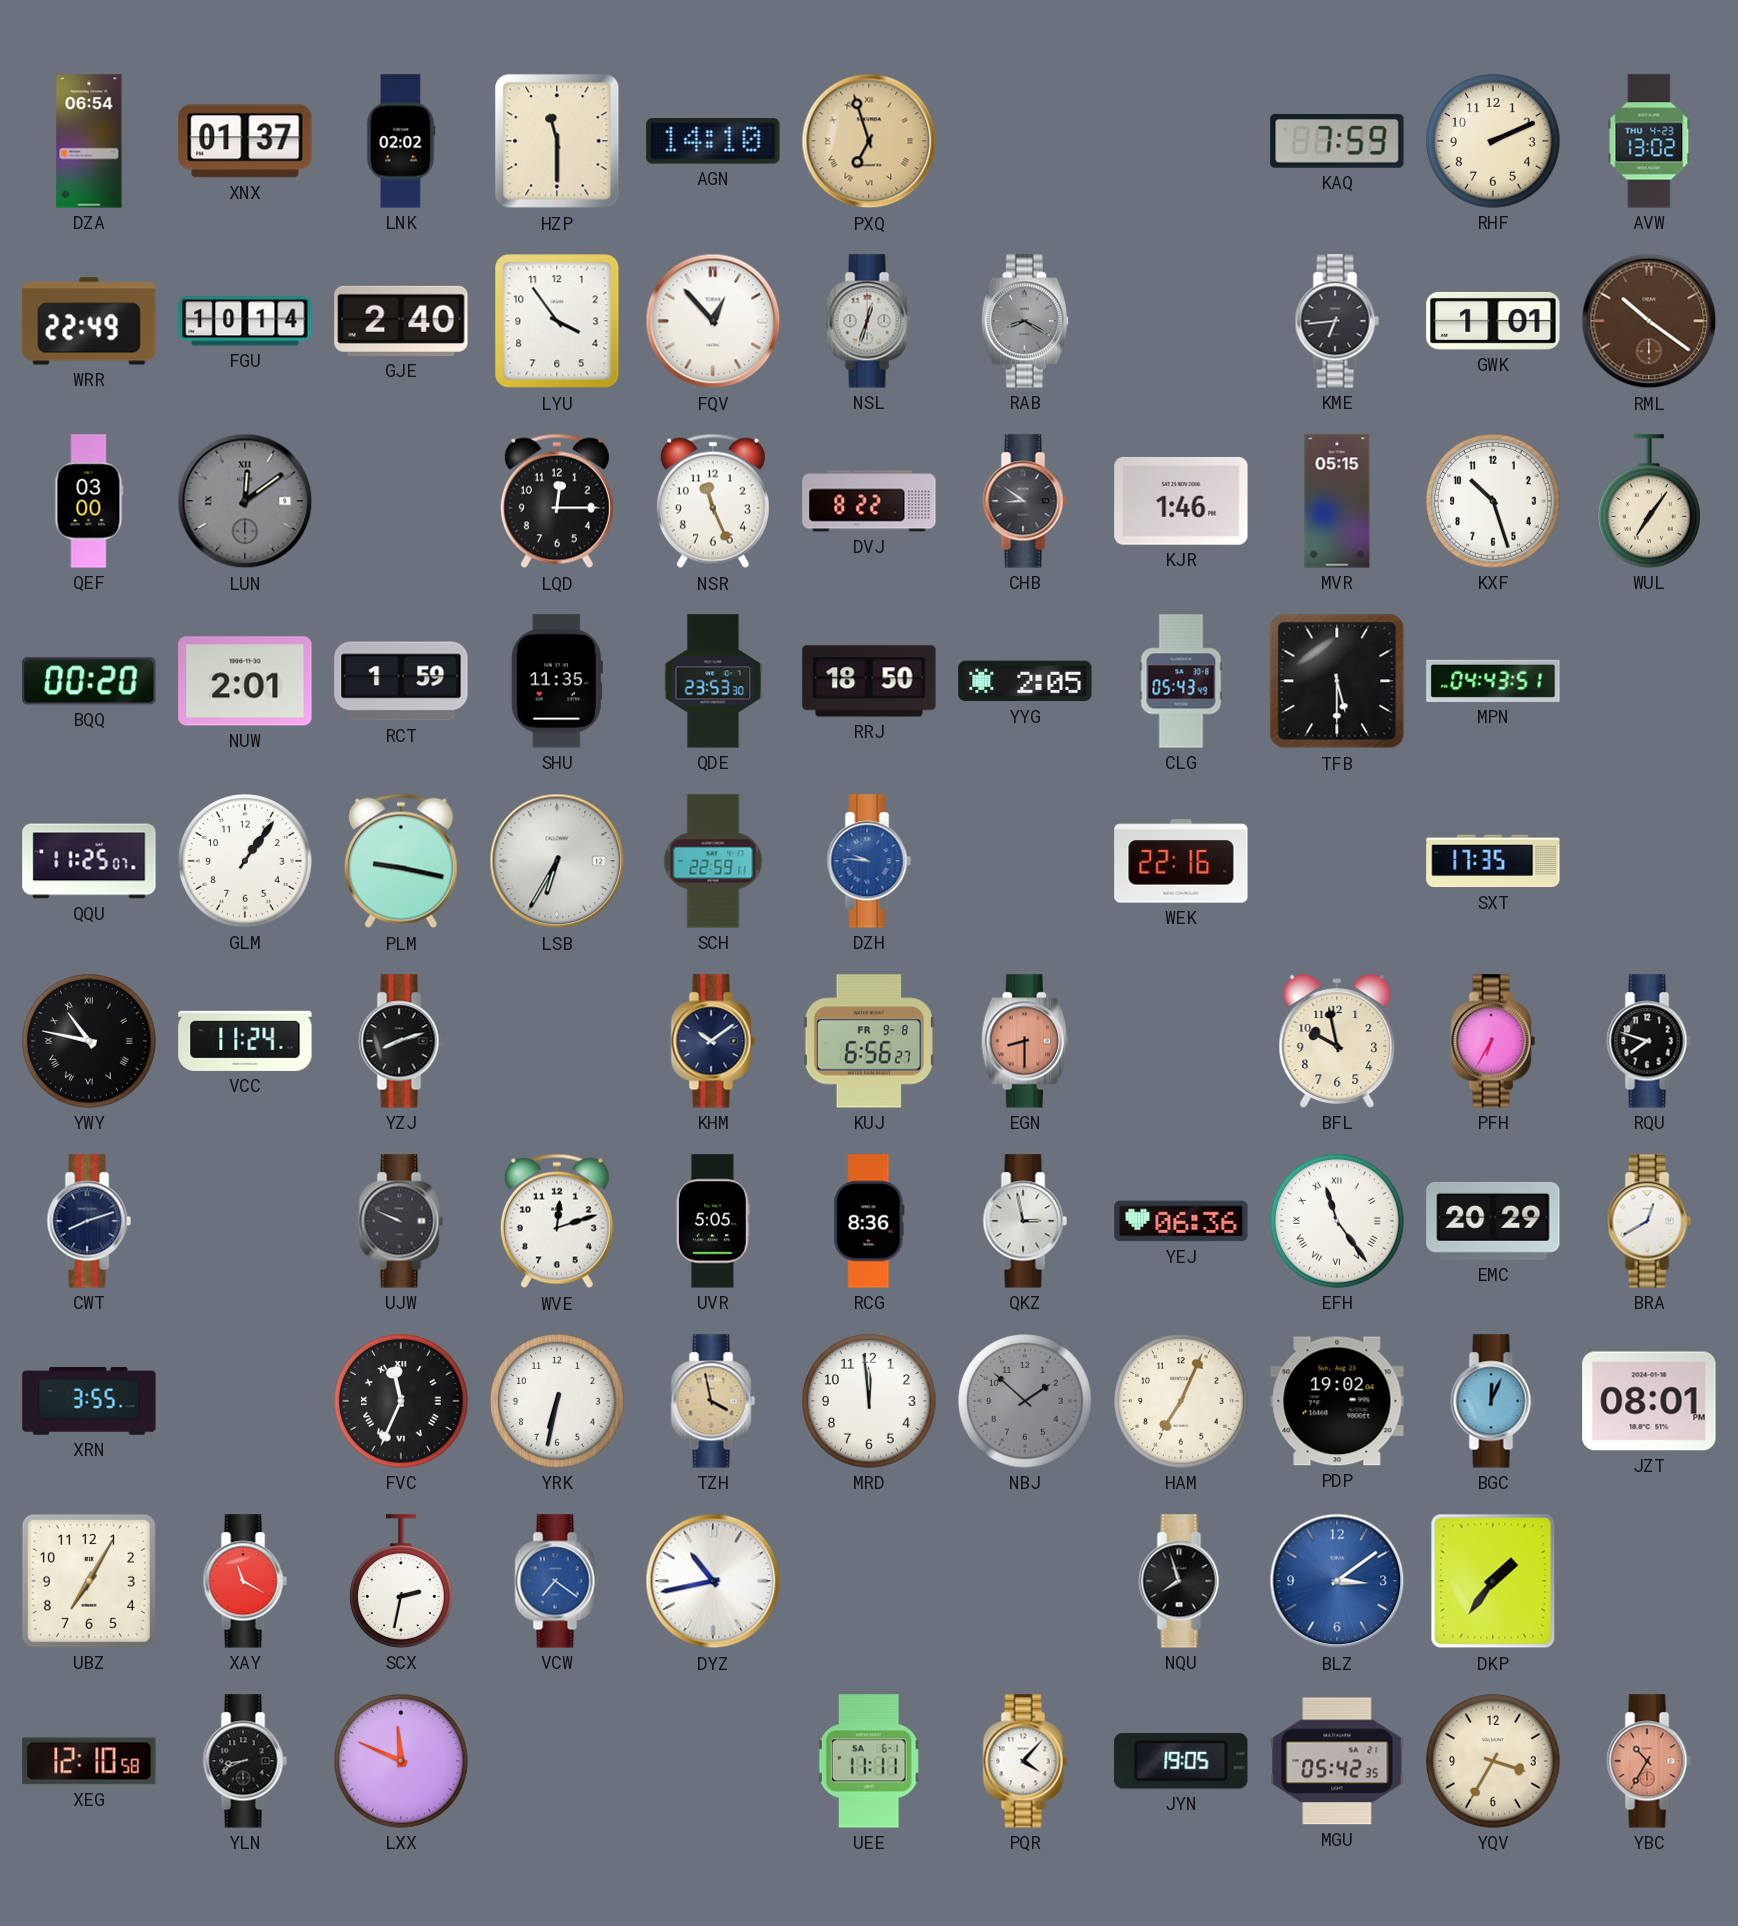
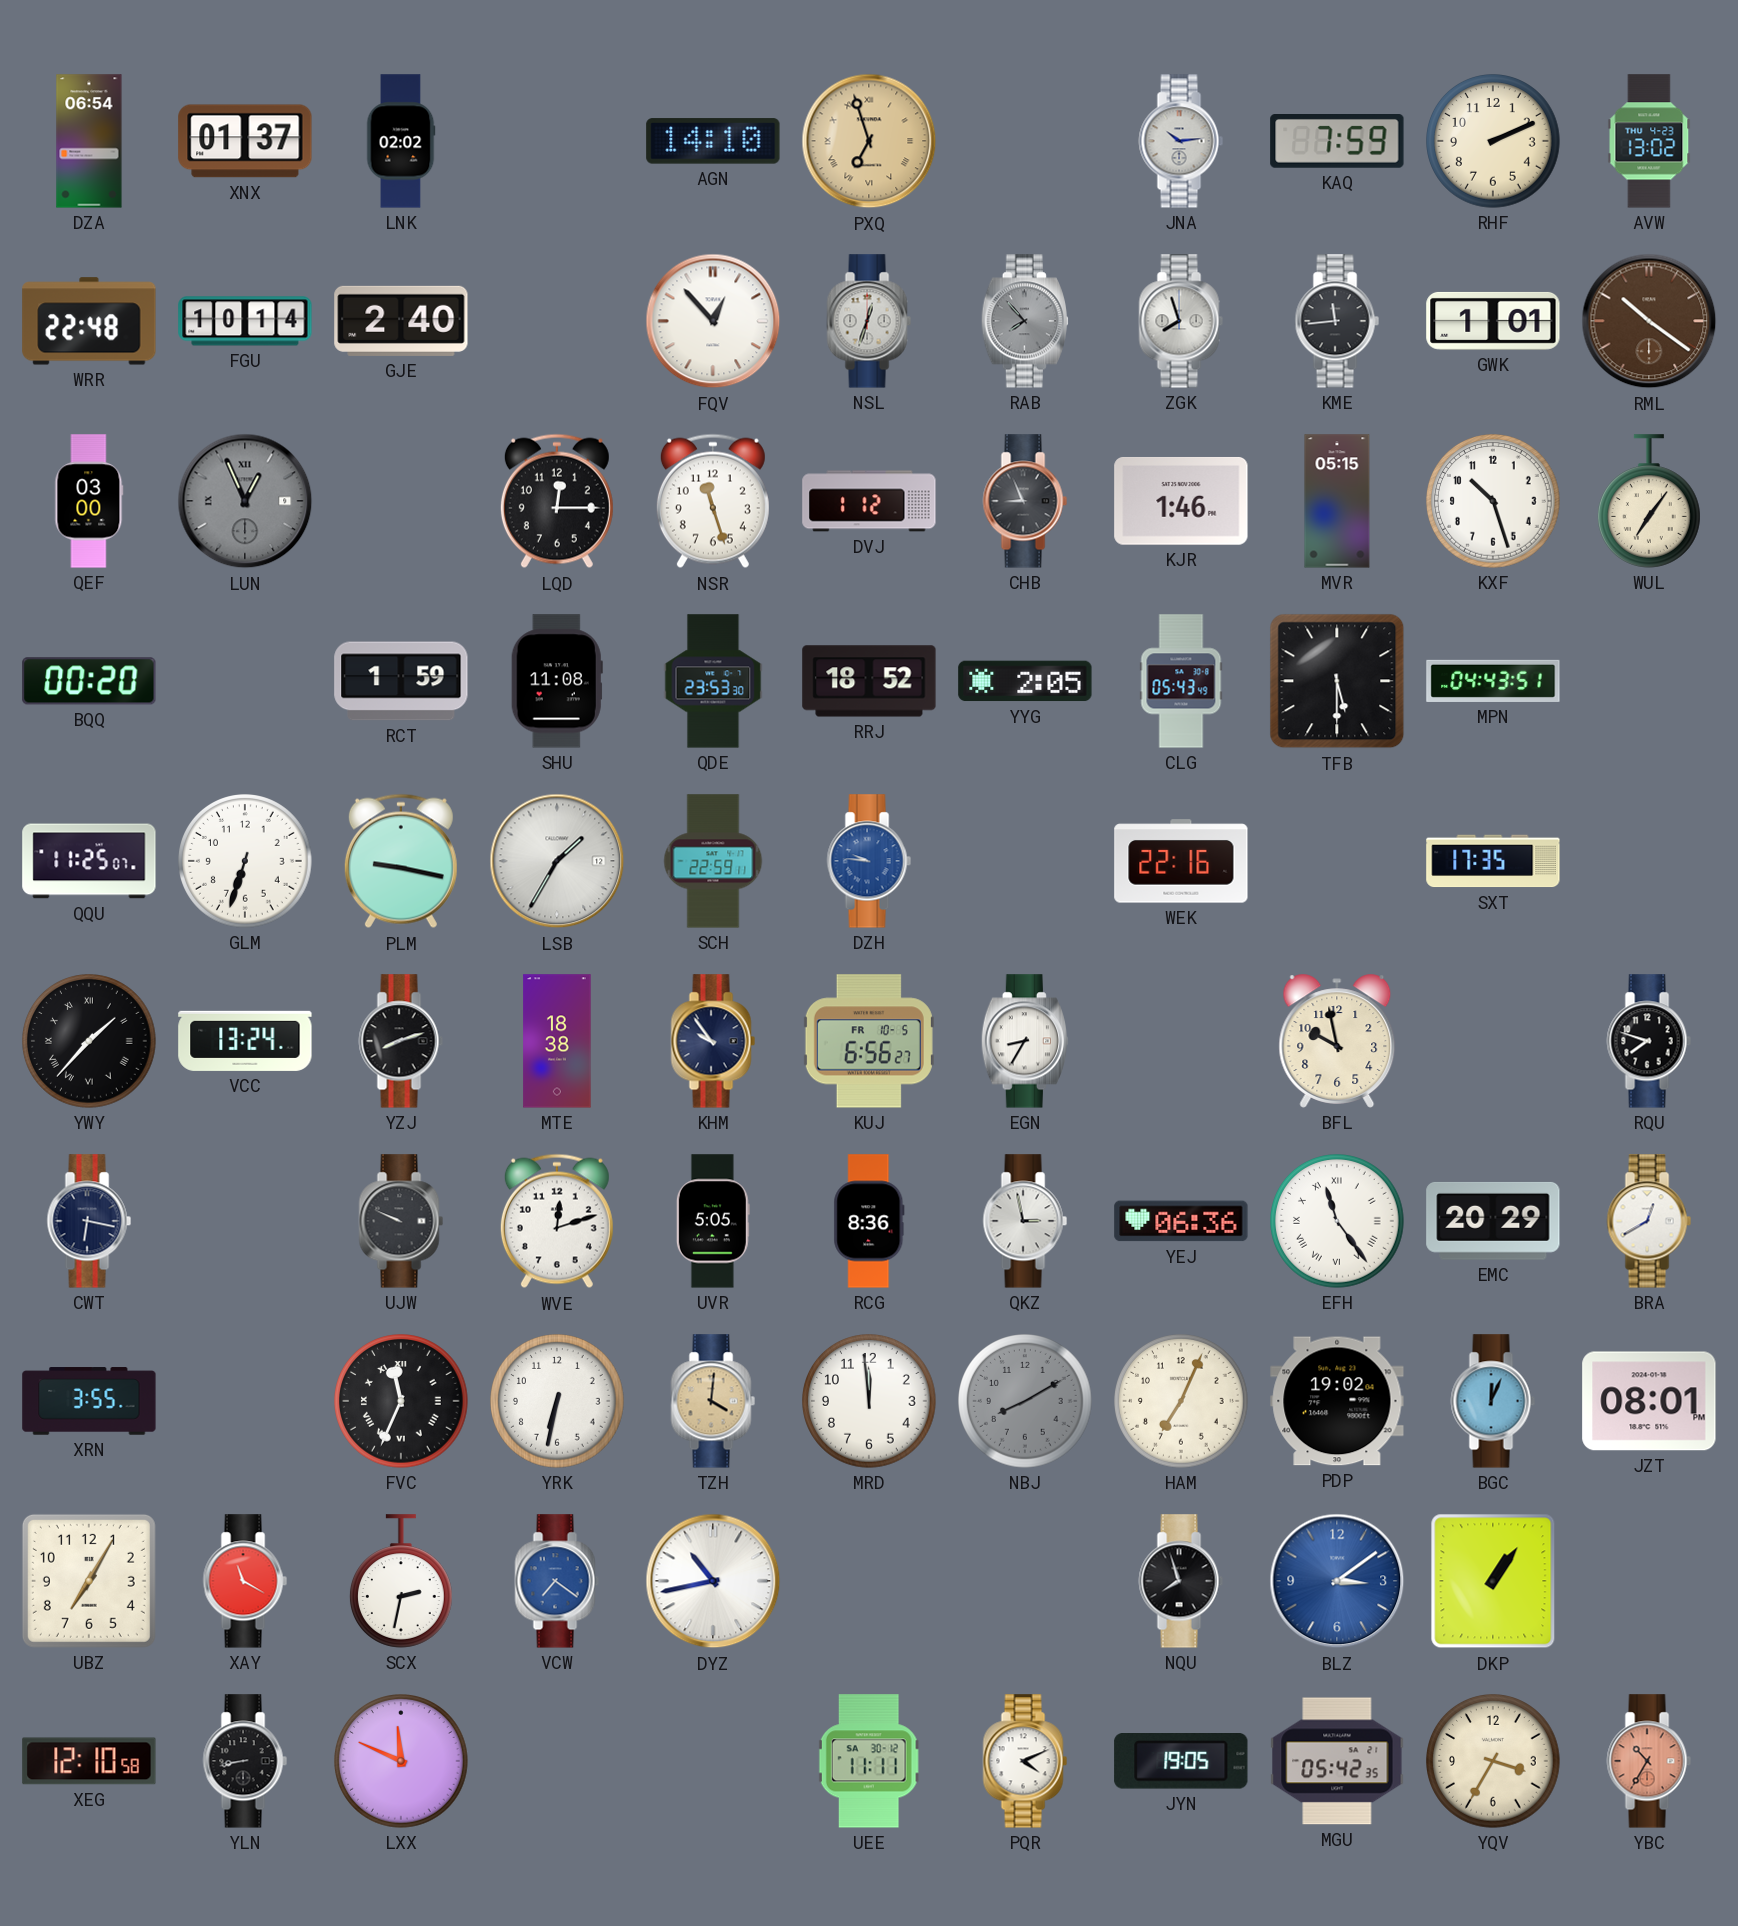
HZP: 11:30 -> none
JNA: none -> 10:14
WRR: 22:49 -> 22:48
LYU: 3:54 -> none
RAB: 8:20 -> 7:53
ZGK: none -> 7:57
KME: 6:44 -> 11:44
LUN: 12:09 -> 12:56
NSR: 11:26 -> 11:27
DVJ: 8:22 -> 1:12
CHB: 8:51 -> 8:56
NUW: 2:01 -> none
SHU: 11:35 -> 11:08
RRJ: 18:50 -> 18:52
GLM: 1:06 -> 6:33
LSB: 6:35 -> 1:35
YWY: 10:47 -> 1:37
VCC: 11:24 -> 13:24
MTE: none -> 18:38
KHM: 10:09 -> 9:54
KUJ date: FR 9-8 -> FR 10-5
EGN: 8:30 -> 8:35
EGN dial: salmon -> white
PFH: 6:35 -> none
CWT: 8:12 -> 6:17
TZH: 3:58 -> 4:01
NBJ: 1:52 -> 8:10
DKP: 1:36 -> 1:06
YLN: 8:41 -> 8:43
UEE date: SA 6-1 -> SA 30-12
PQR: 4:07 -> 4:11
